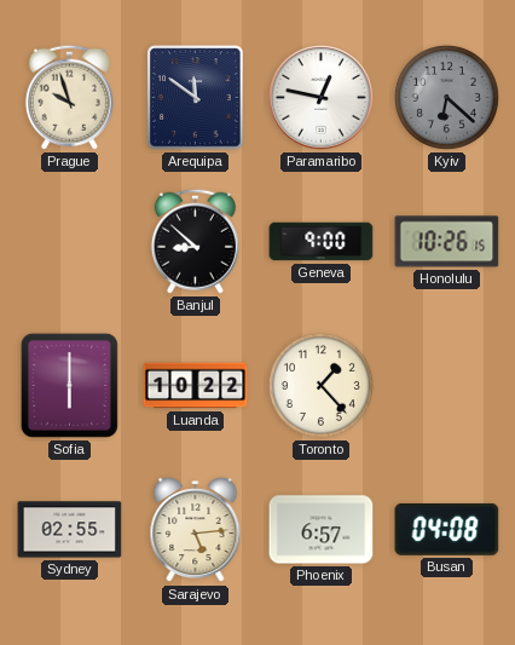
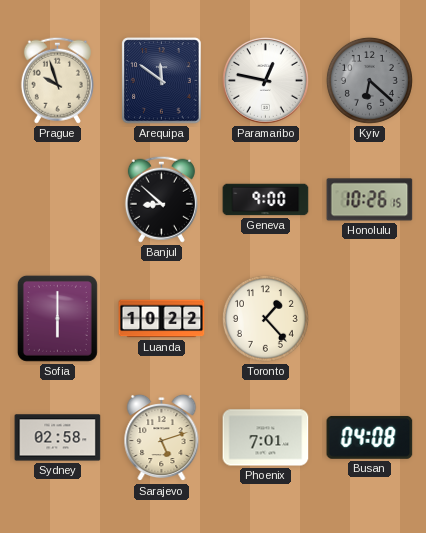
Sydney: 02:55 -> 02:58
Sarajevo: 5:14 -> 5:12
Phoenix: 6:57 -> 7:01
